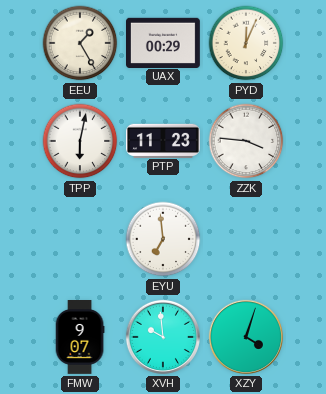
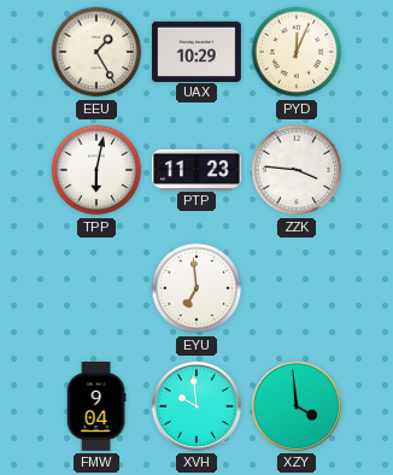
UAX: 00:29 -> 10:29
FMW: 9:07 -> 9:04
XZY: 4:03 -> 3:59
